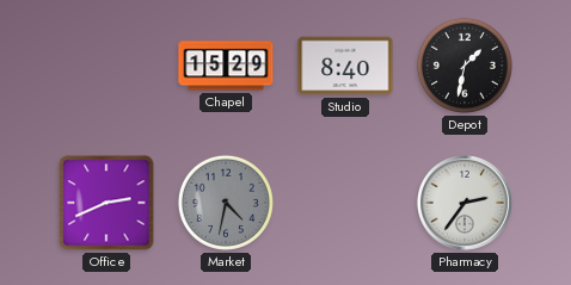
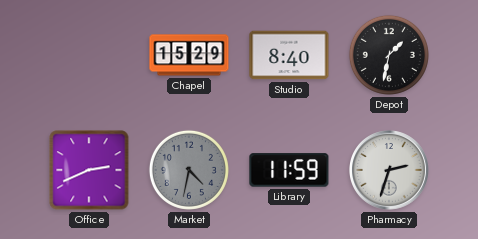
Library: none -> 11:59
Pharmacy: 2:36 -> 2:33
